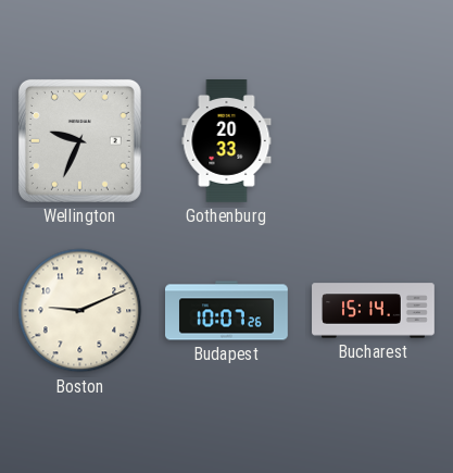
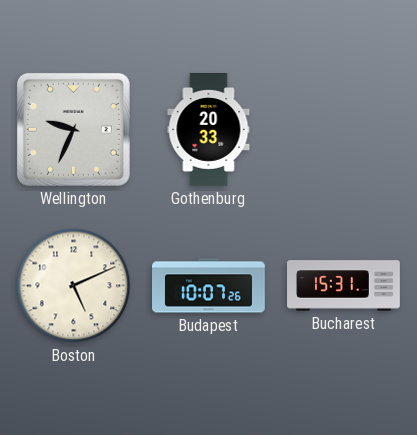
Boston: 9:11 -> 5:11
Bucharest: 15:14 -> 15:31
